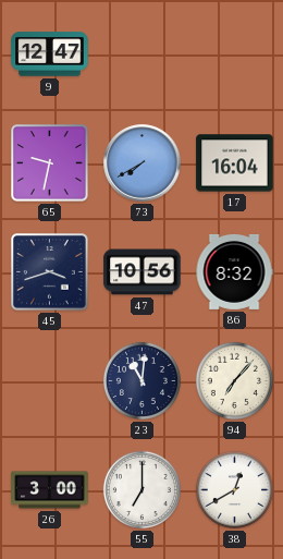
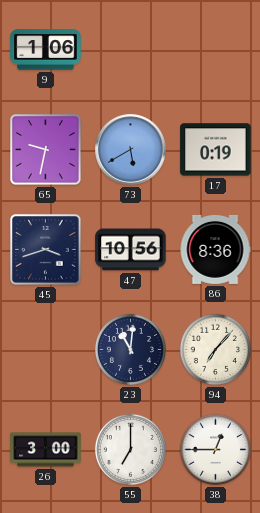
9: 12:47 -> 1:06
73: 7:40 -> 5:40
17: 16:04 -> 0:19
86: 8:32 -> 8:36
38: 12:40 -> 12:45
